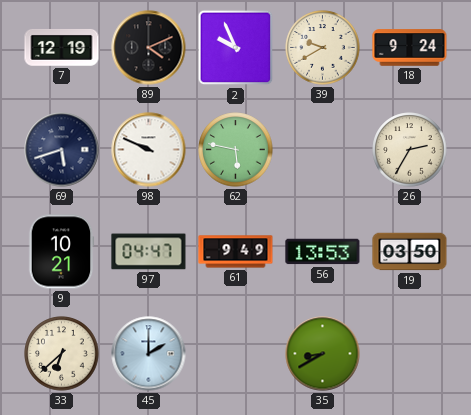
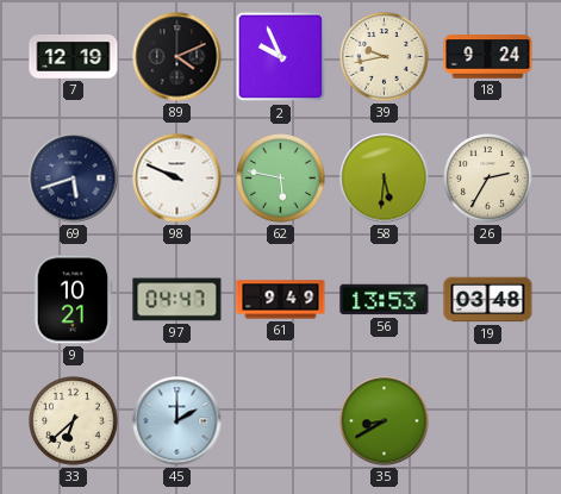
39: 9:40 -> 9:43
58: none -> 5:31
19: 03:50 -> 03:48
